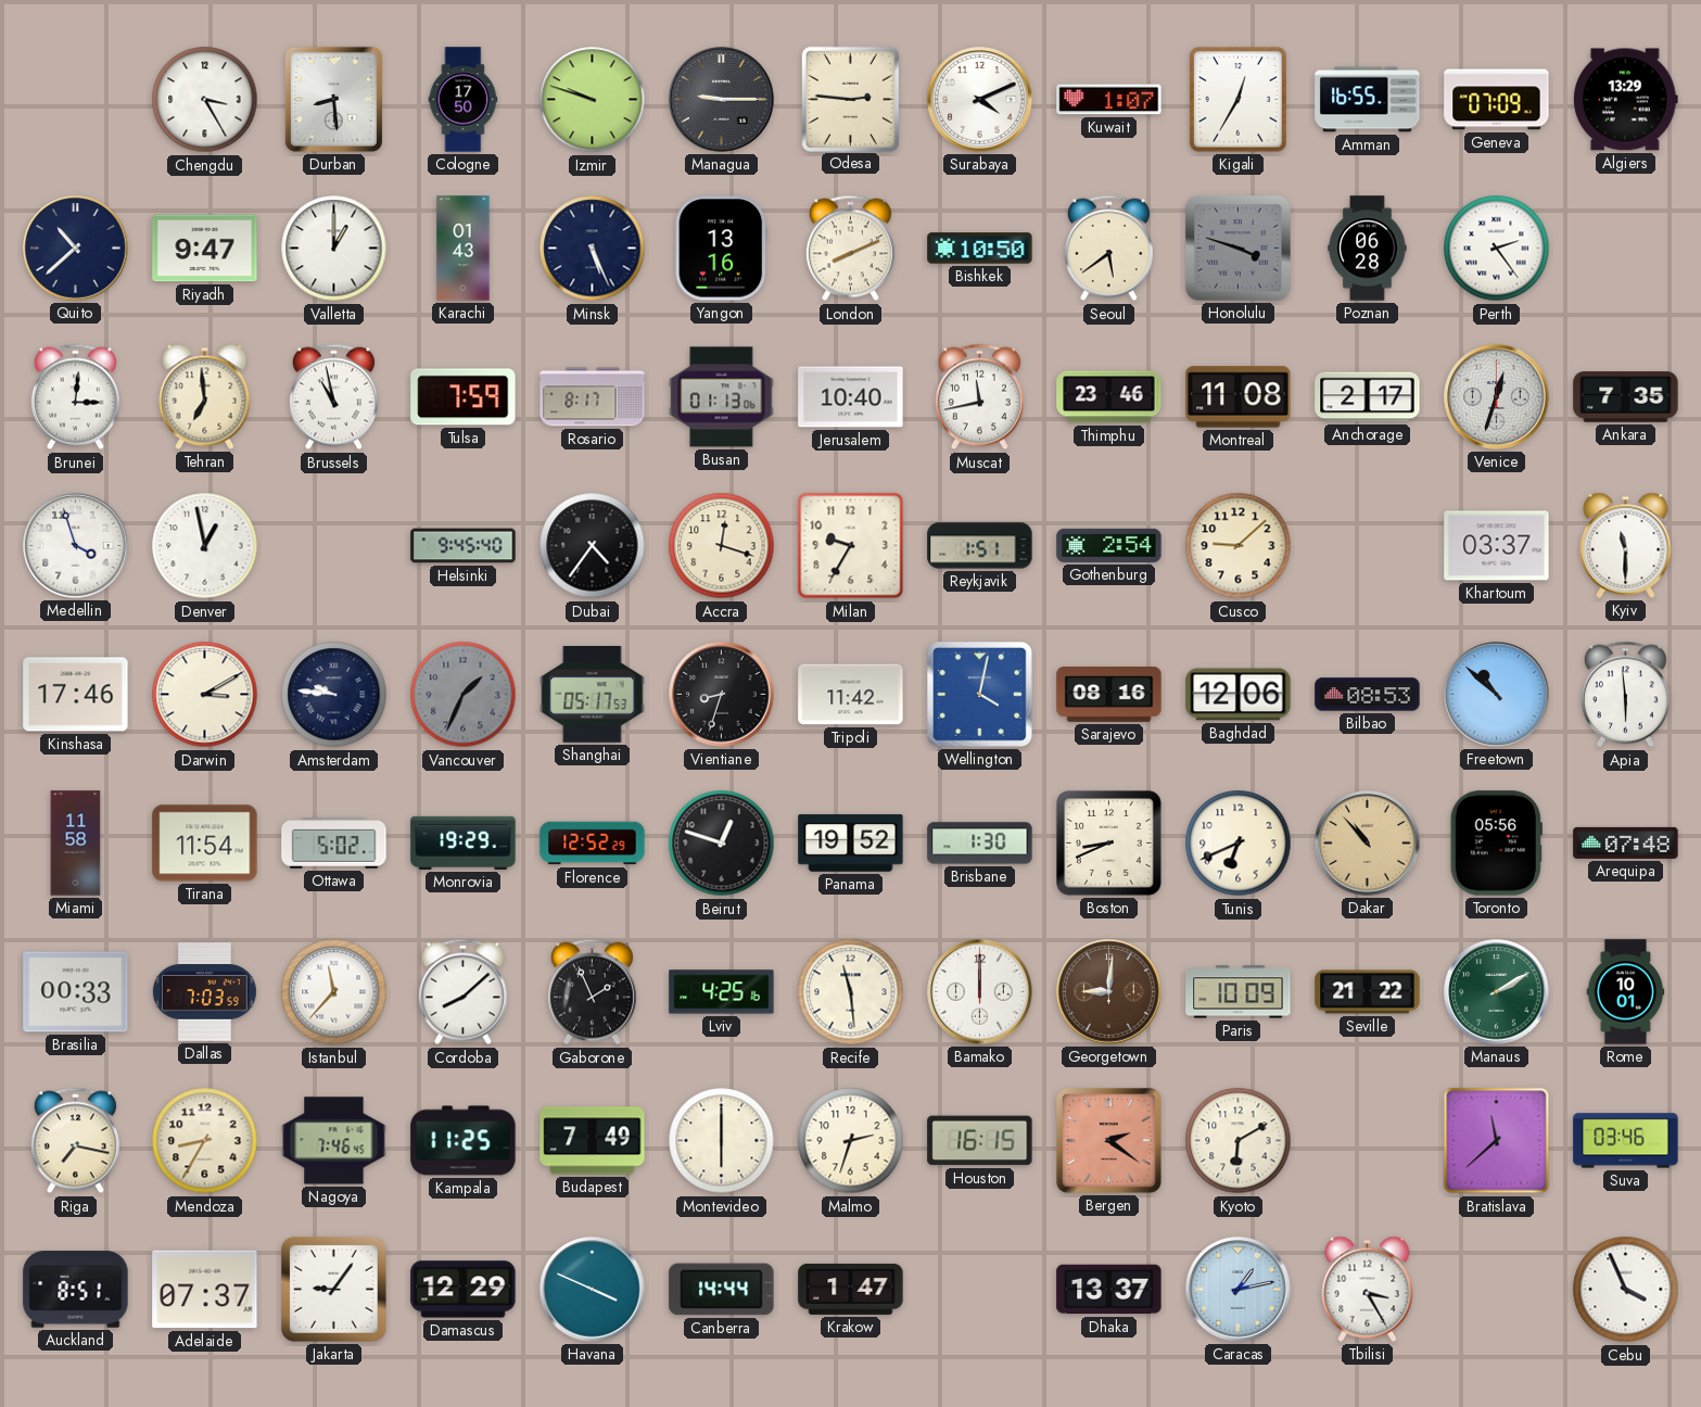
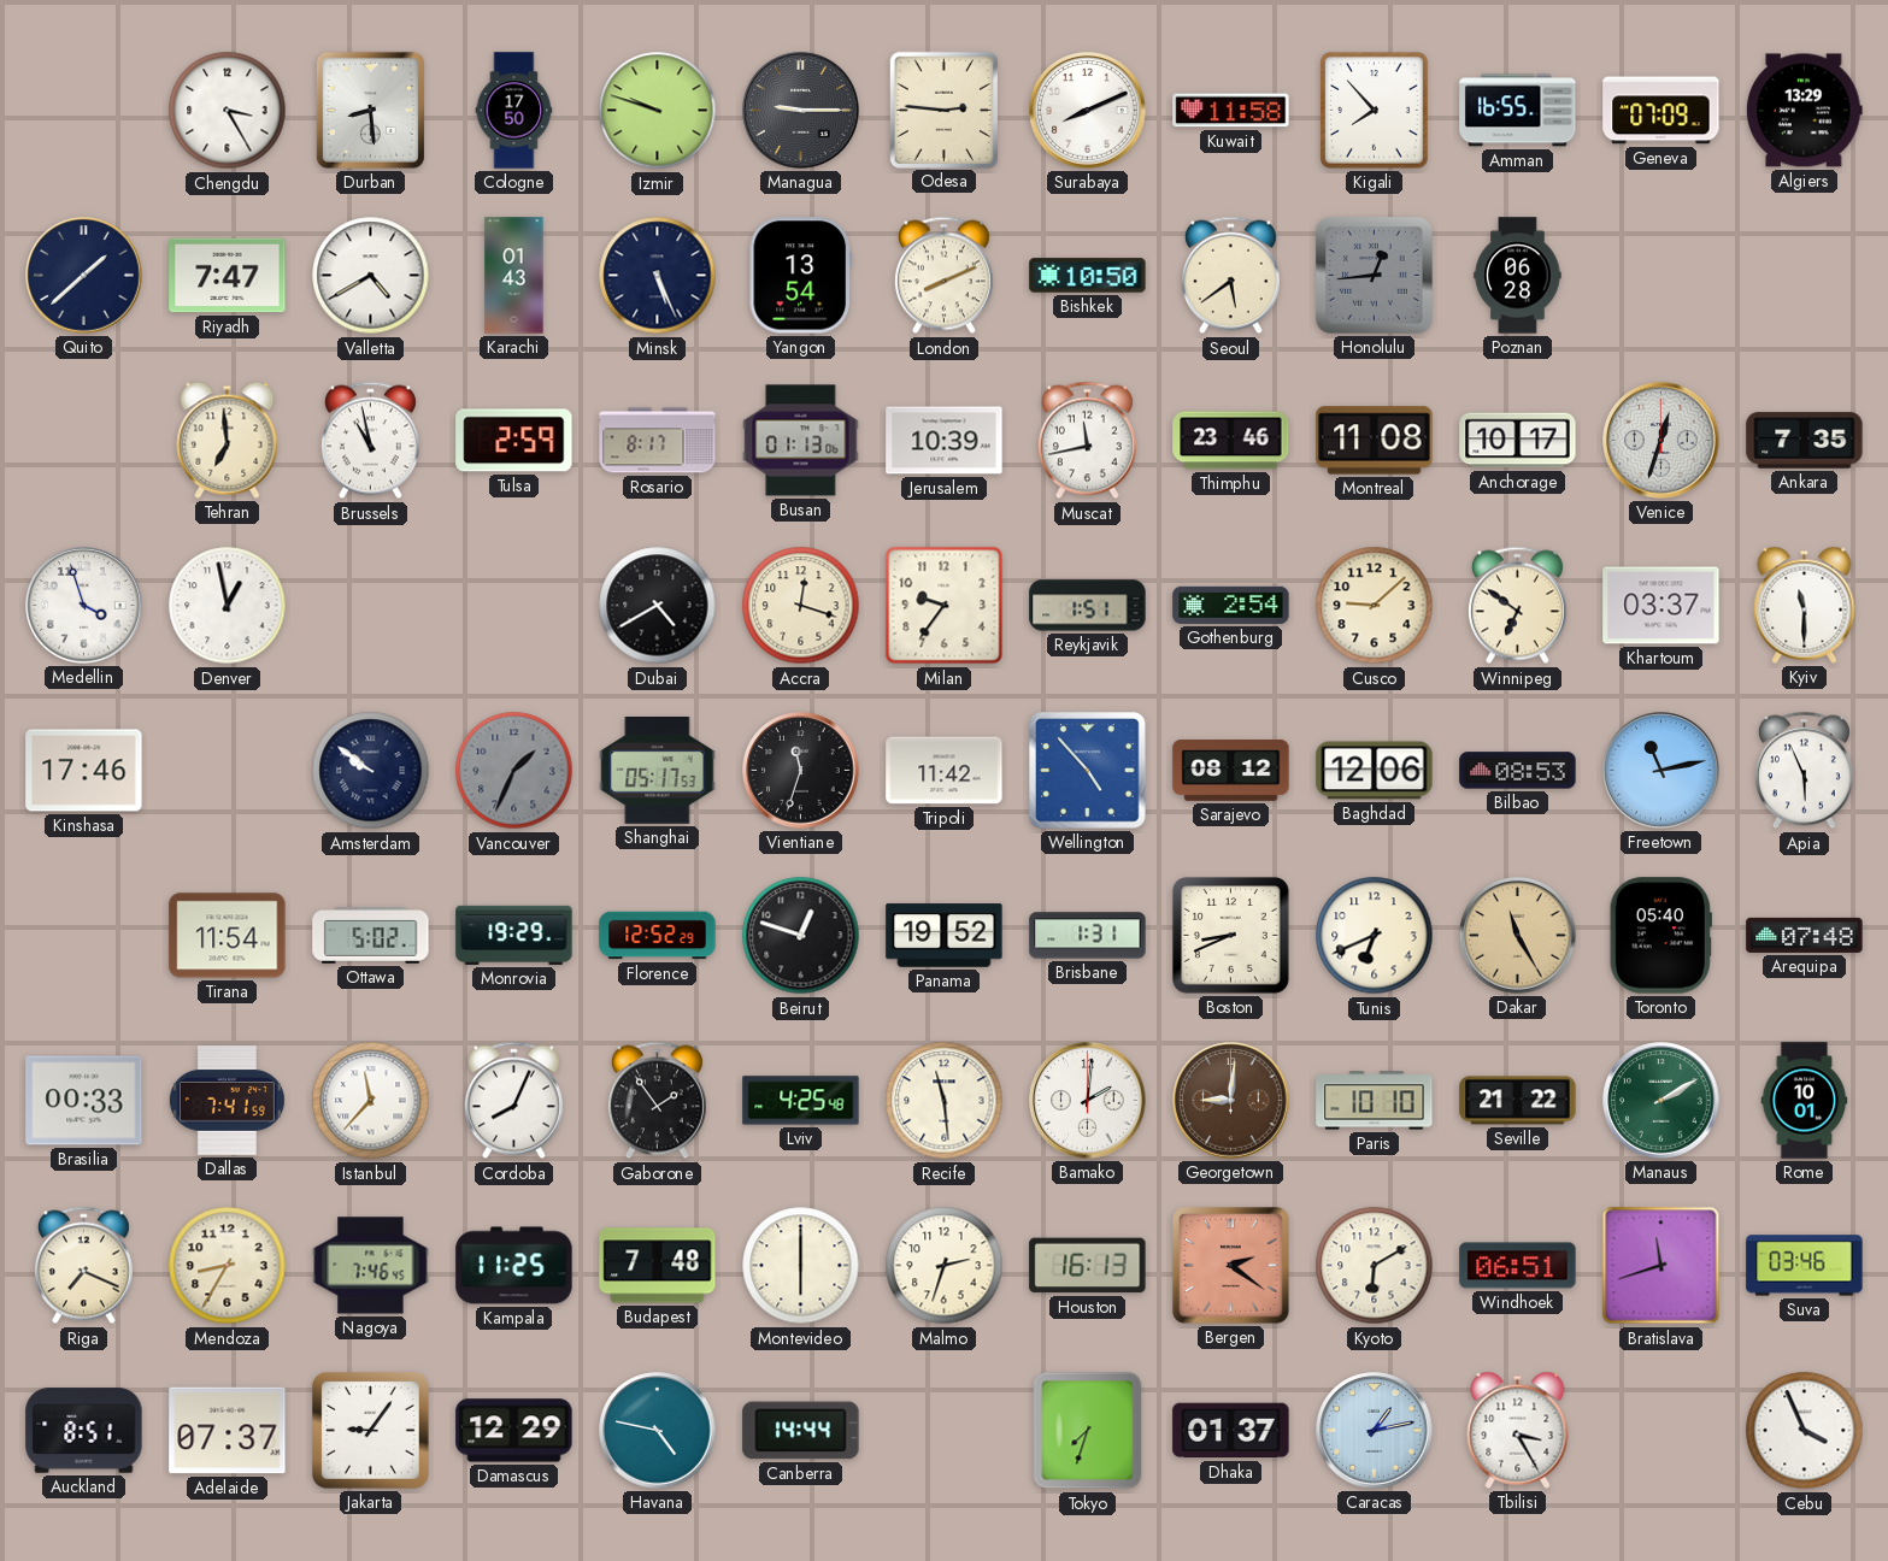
Surabaya: 4:11 -> 8:11
Kuwait: 1:07 -> 11:58
Kigali: 12:35 -> 7:53
Quito: 10:38 -> 1:38
Riyadh: 9:47 -> 7:47
Valletta: 1:00 -> 4:40
Yangon: 13:16 -> 13:54
Honolulu: 3:48 -> 12:44
Perth: 2:24 -> none
Brunei: 3:01 -> none
Tulsa: 7:59 -> 2:59
Jerusalem: 10:40 -> 10:39
Anchorage: 2:17 -> 10:17
Helsinki: 9:45 -> none
Dubai: 4:36 -> 4:40
Milan: 9:35 -> 9:36
Winnipeg: none -> 6:51
Darwin: 3:10 -> none
Amsterdam: 9:46 -> 9:51
Vientiane: 8:33 -> 11:33
Wellington: 4:02 -> 4:53
Sarajevo: 08:16 -> 08:12
Freetown: 10:52 -> 11:13
Apia: 5:59 -> 5:56
Miami: 11:58 -> none
Brisbane: 1:30 -> 1:31
Dakar: 10:53 -> 11:25
Toronto: 05:56 -> 05:40
Dallas: 7:03 -> 7:41
Cordoba: 8:08 -> 8:04
Gaborone: 1:56 -> 1:54
Lviv: 4:25:16 -> 4:25:48
Bamako: 12:00 -> 2:01
Paris: 10:09 -> 10:10
Riga: 7:17 -> 7:19
Budapest: 7:49 -> 7:48
Houston: 16:15 -> 16:13
Windhoek: none -> 06:51
Bratislava: 11:38 -> 11:42
Havana: 3:49 -> 4:47
Krakow: 1:47 -> none
Tokyo: none -> 7:33
Dhaka: 13:37 -> 01:37
